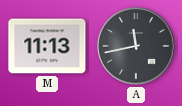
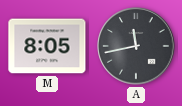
M: 11:13 -> 8:05
